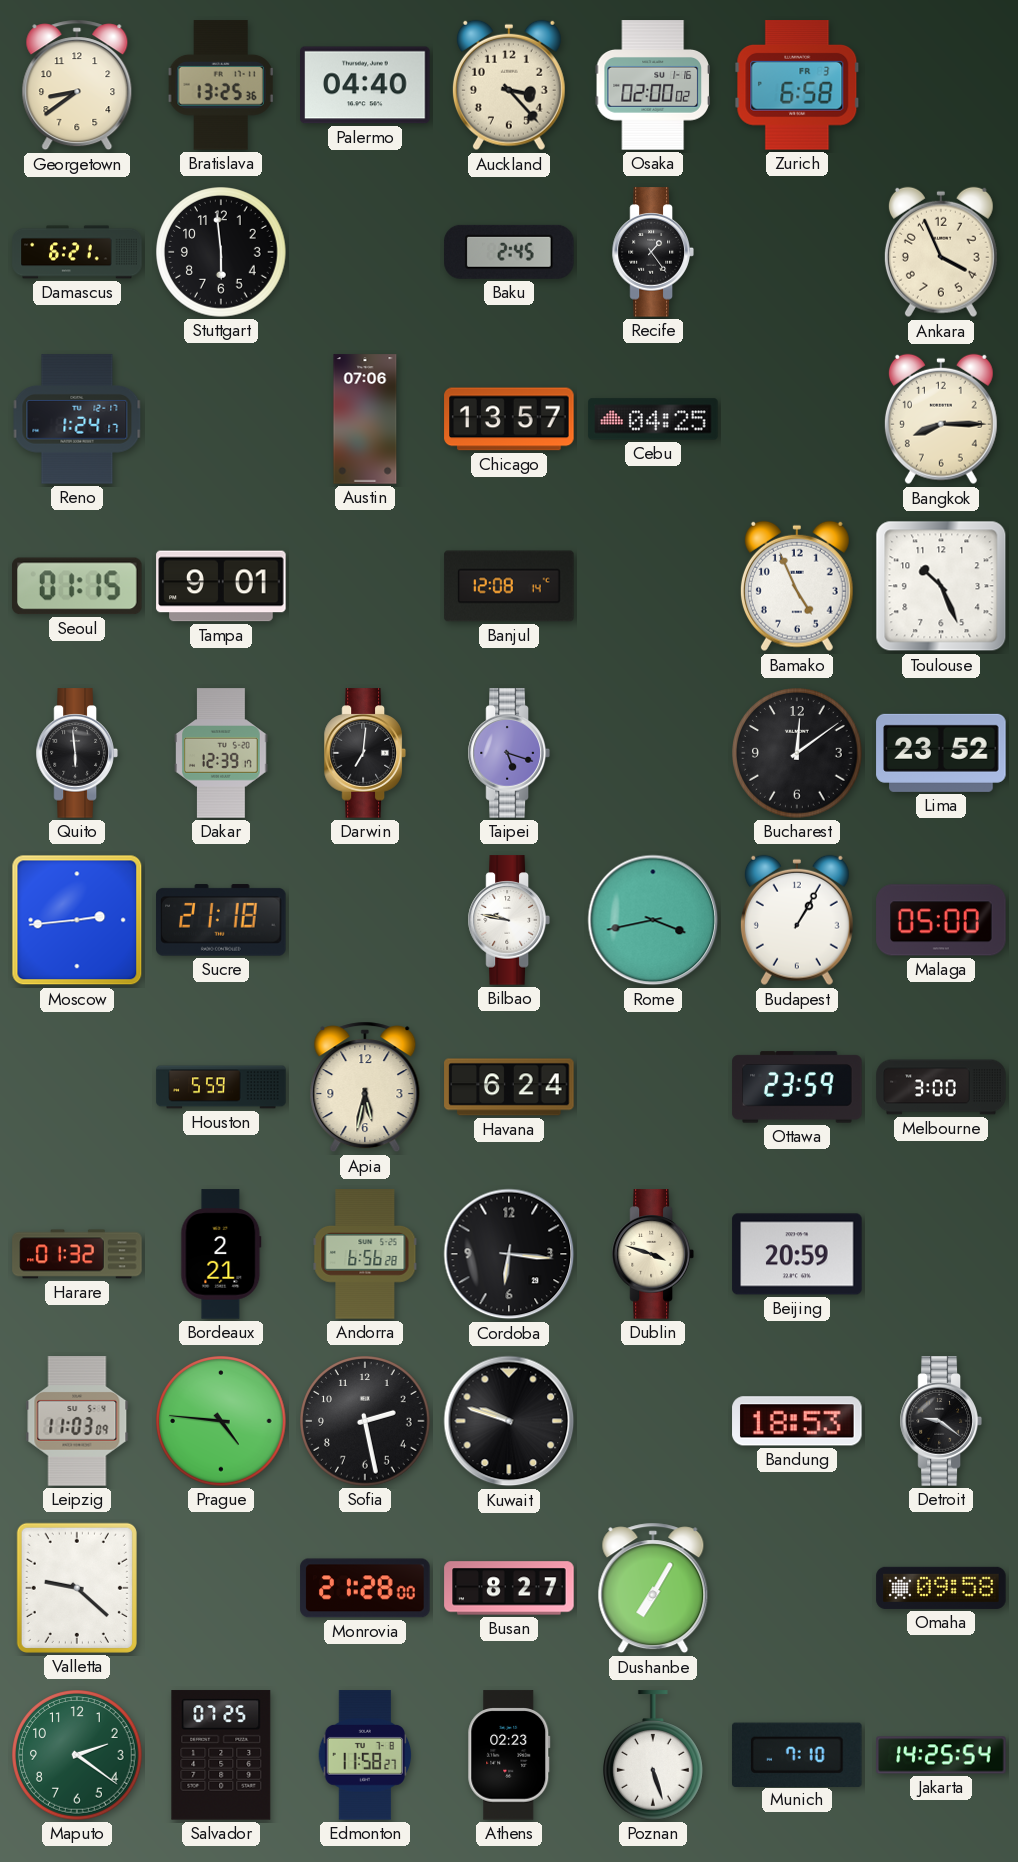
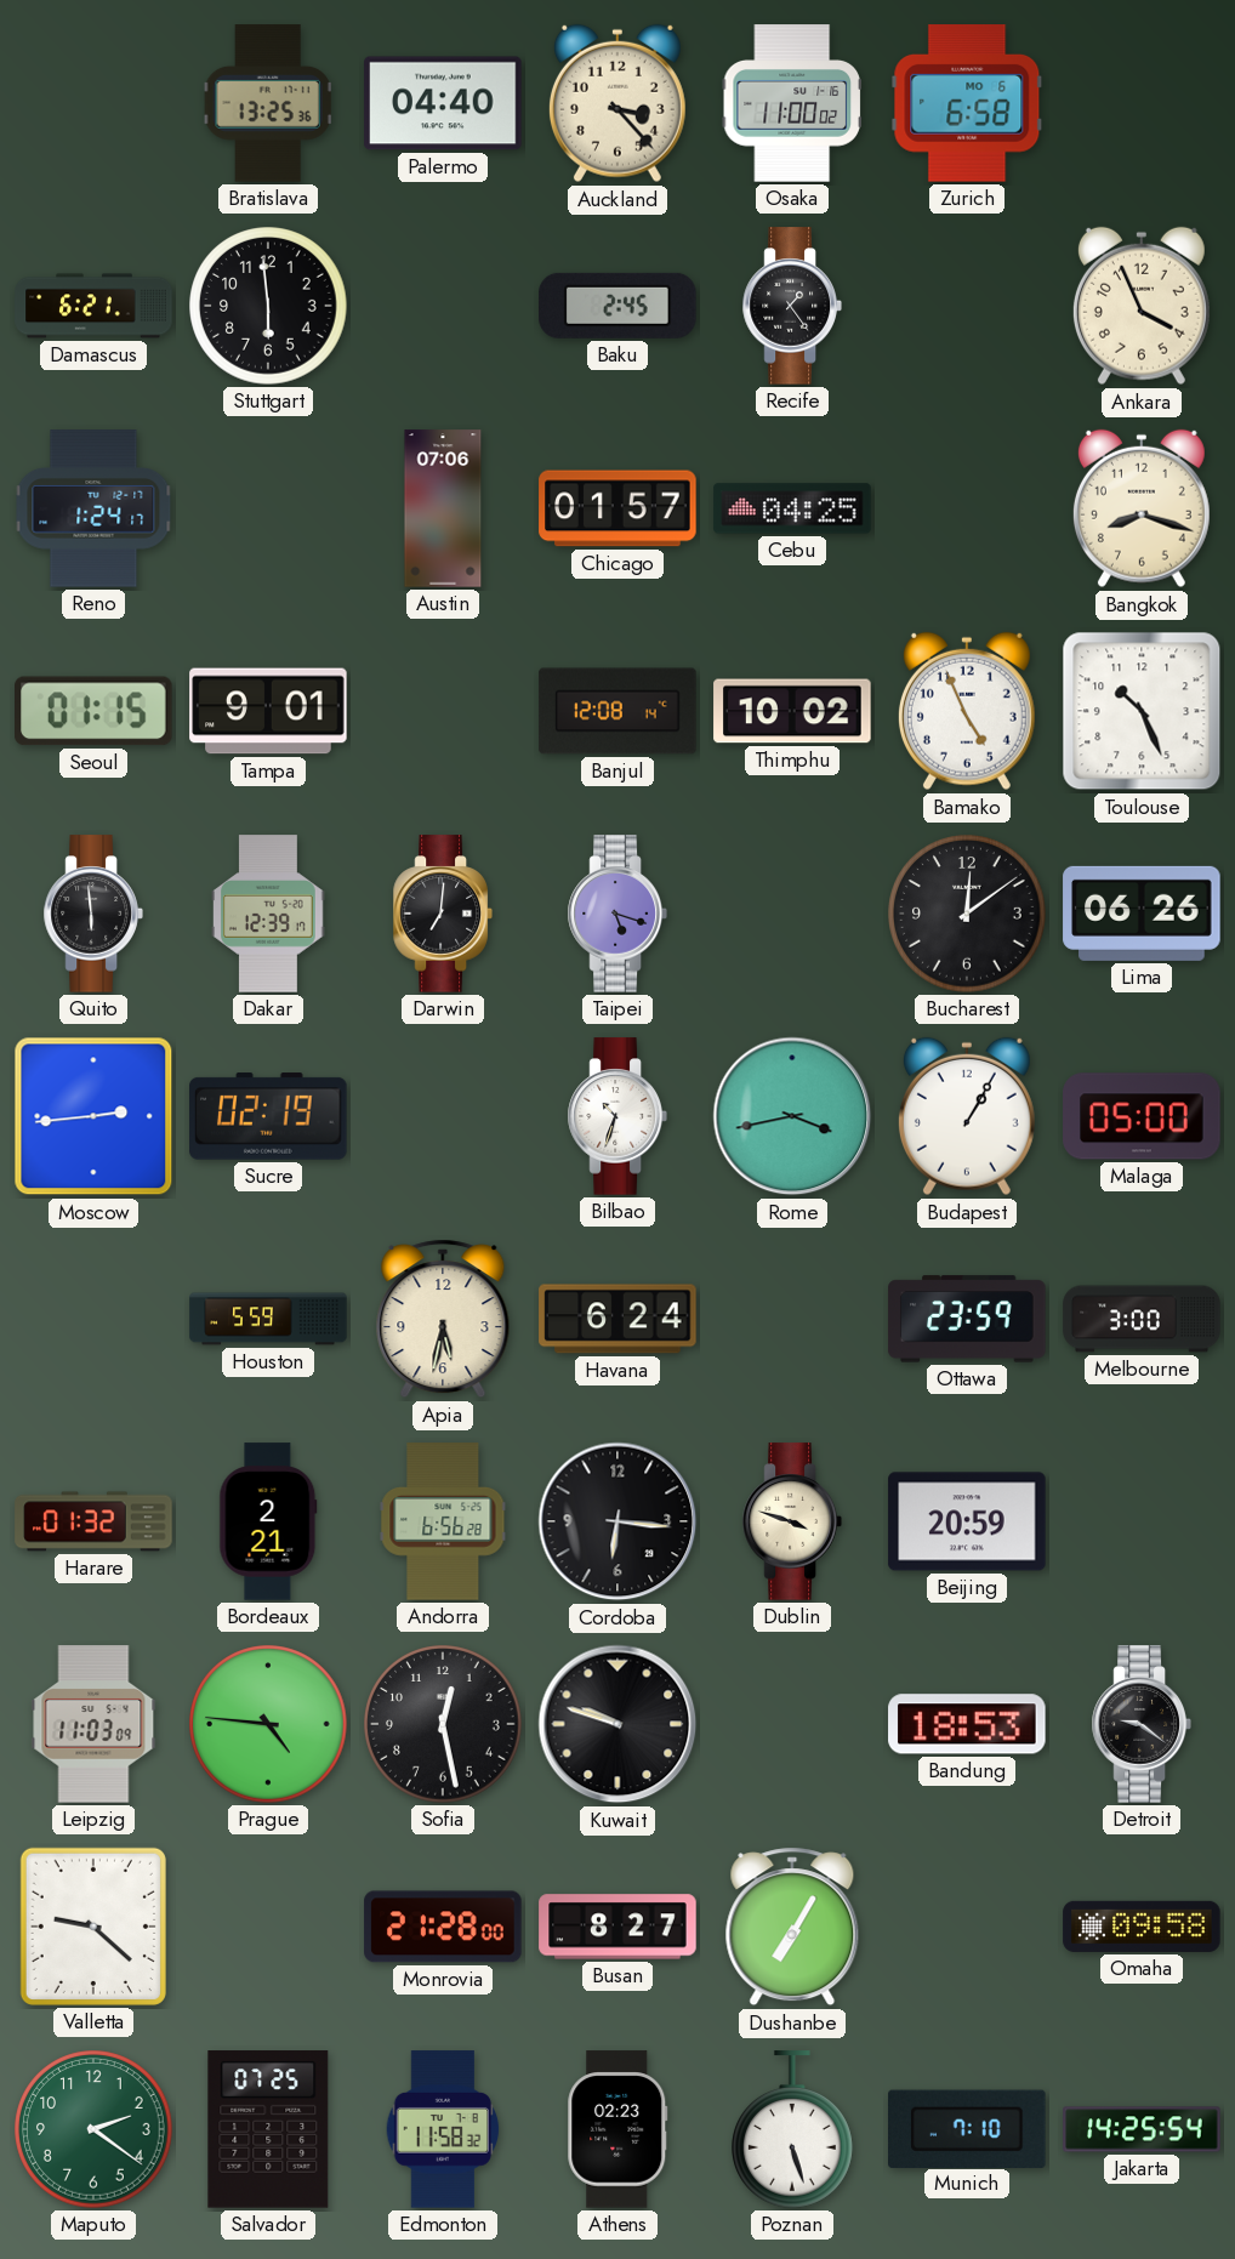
Georgetown: 8:39 -> none
Osaka: 02:00 -> 11:00
Zurich date: FR 3 -> MO 6
Chicago: 13:57 -> 01:57
Bangkok: 8:15 -> 8:18
Thimphu: none -> 10:02
Lima: 23:52 -> 06:26
Sucre: 21:18 -> 02:19
Bilbao: 9:47 -> 10:33
Sofia: 2:28 -> 12:28
Edmonton: 11:58:27 -> 11:58:32
